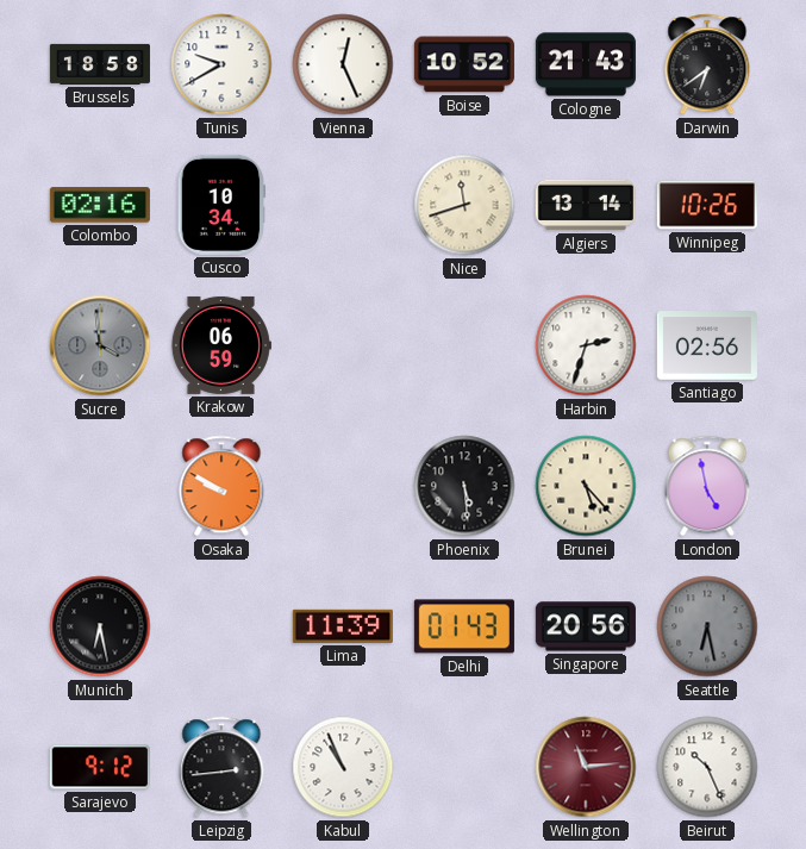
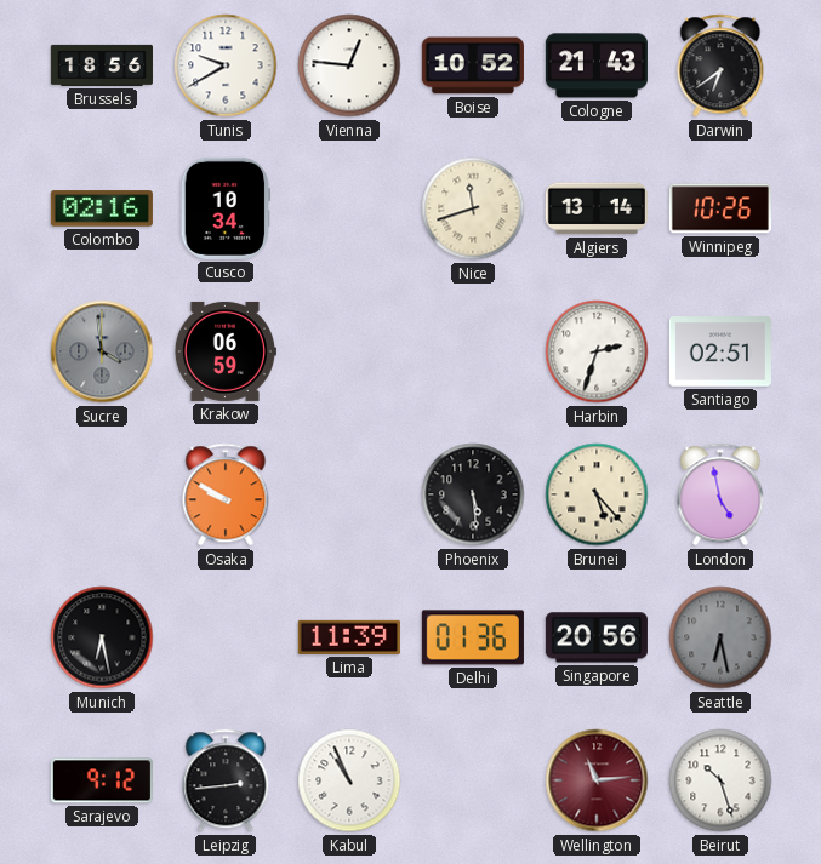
Brussels: 18:58 -> 18:56
Vienna: 12:26 -> 12:46
Santiago: 02:56 -> 02:51
Delhi: 01:43 -> 01:36
Beirut: 10:26 -> 10:27
